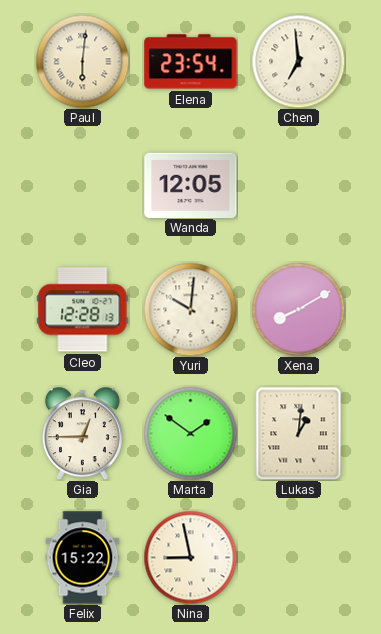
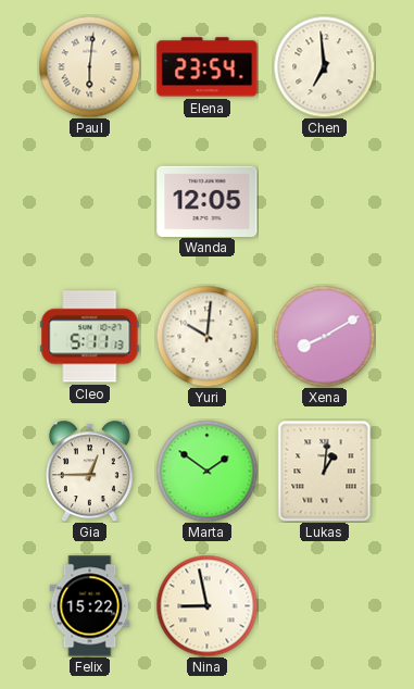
Cleo: 12:28 -> 5:11
